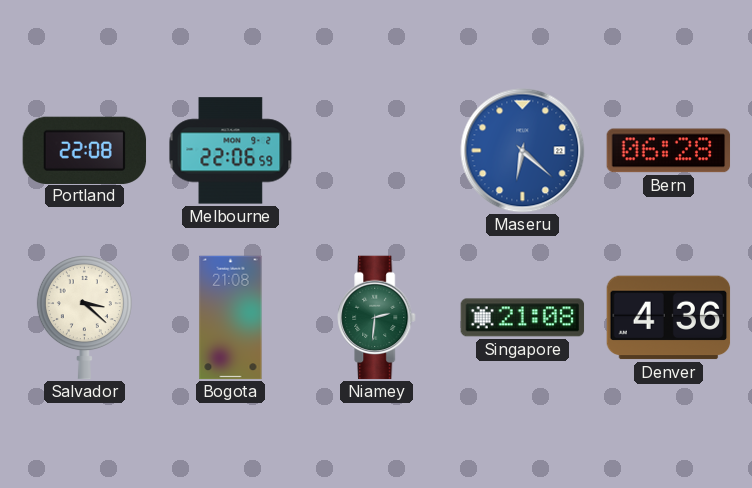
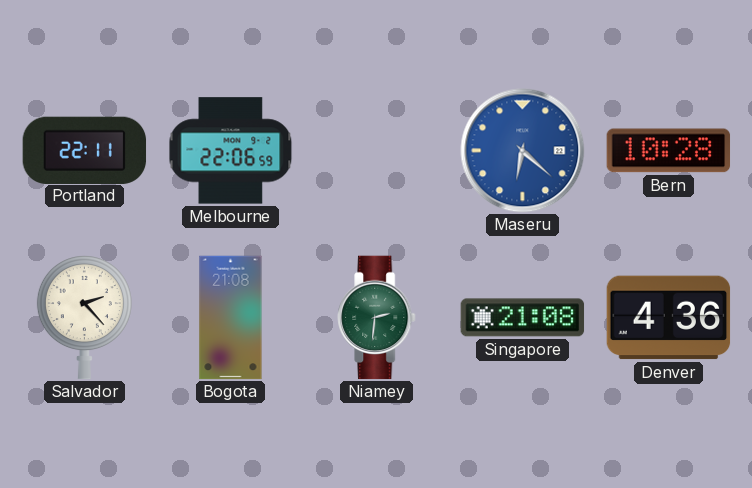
Portland: 22:08 -> 22:11
Bern: 06:28 -> 10:28
Salvador: 3:22 -> 2:23
